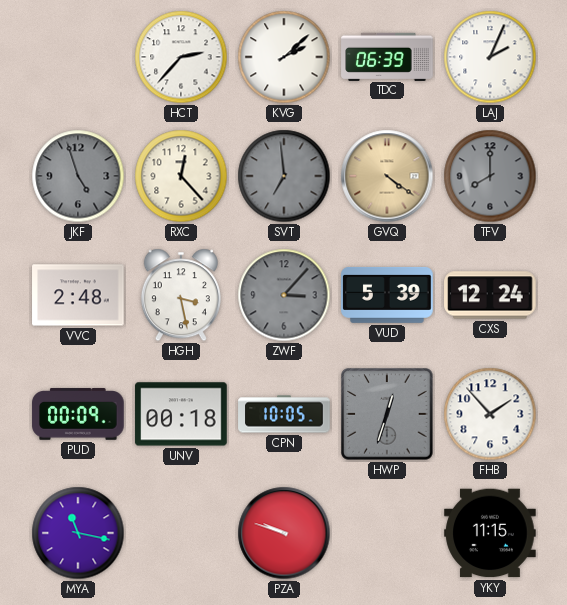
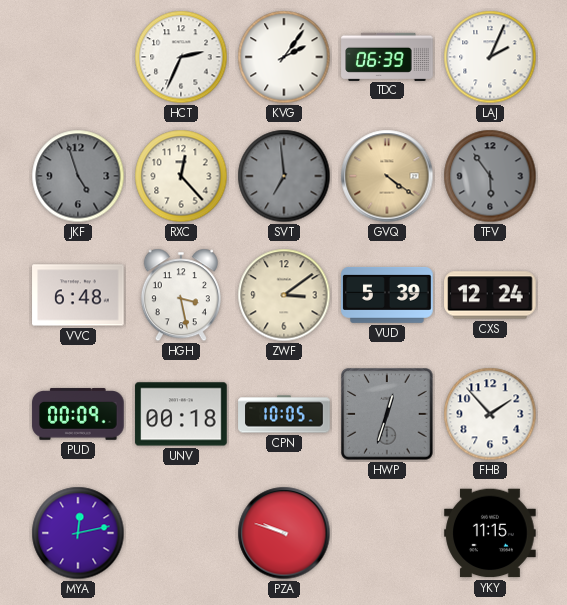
HCT: 2:37 -> 2:34
KVG: 2:08 -> 2:06
TFV: 8:00 -> 5:54
VVC: 2:48 -> 6:48
ZWF: 3:07 -> 3:09
ZWF dial: grey -> cream
MYA: 11:17 -> 12:13
